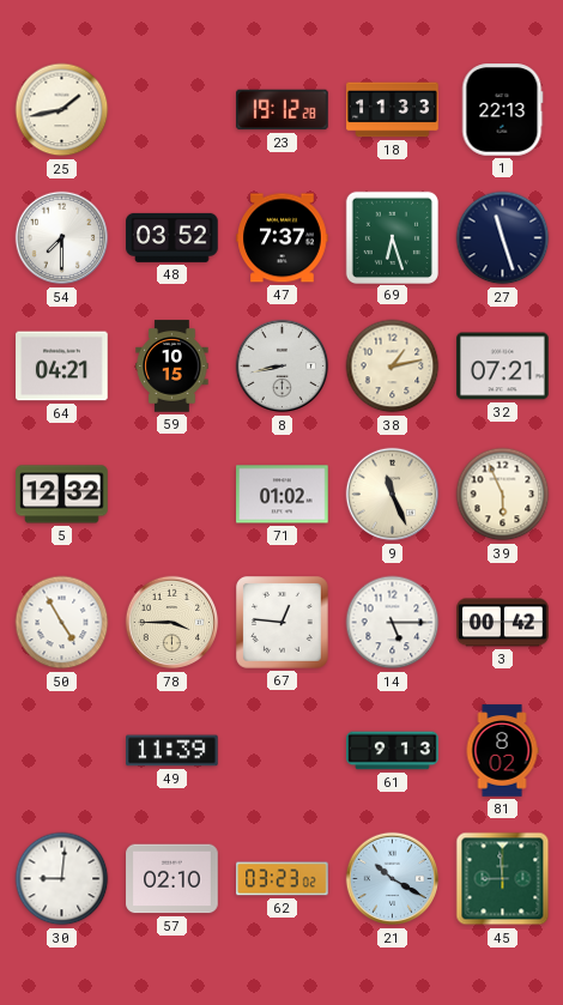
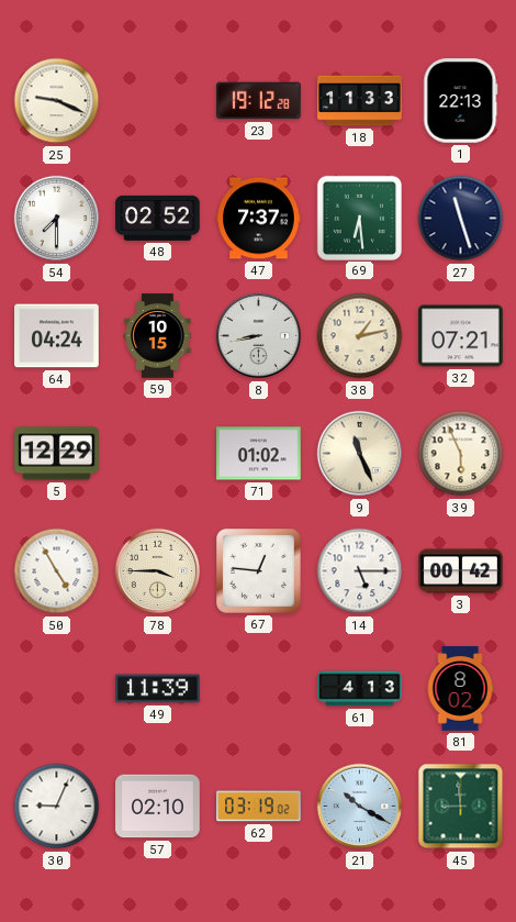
25: 1:43 -> 9:19
48: 03:52 -> 02:52
69: 6:27 -> 6:29
64: 04:21 -> 04:24
5: 12:32 -> 12:29
61: 9:13 -> 4:13
30: 9:01 -> 9:04
62: 03:23 -> 03:19
